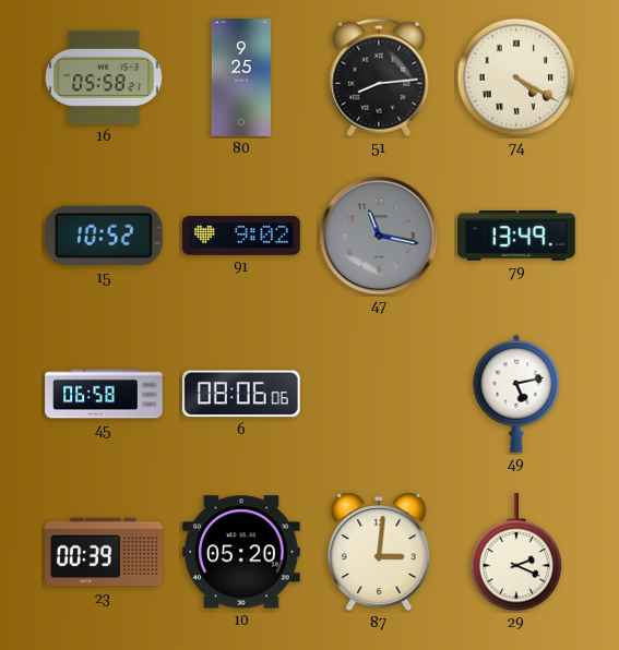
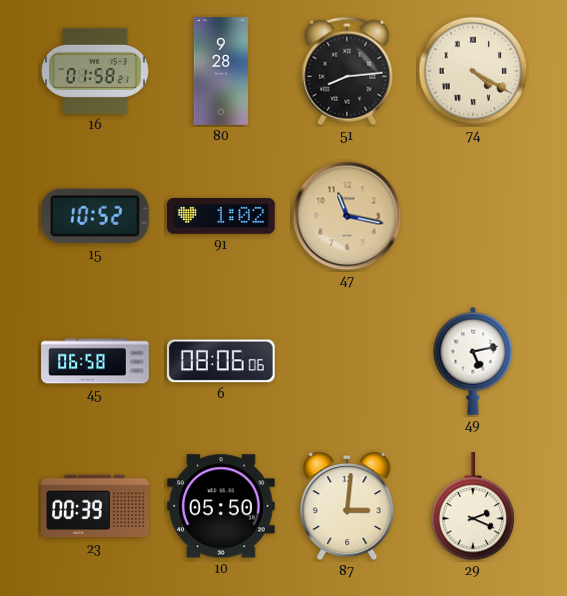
16: 05:58 -> 01:58
80: 9:25 -> 9:28
91: 9:02 -> 1:02
47 dial: grey -> champagne
79: 13:49 -> none
10: 05:20 -> 05:50
